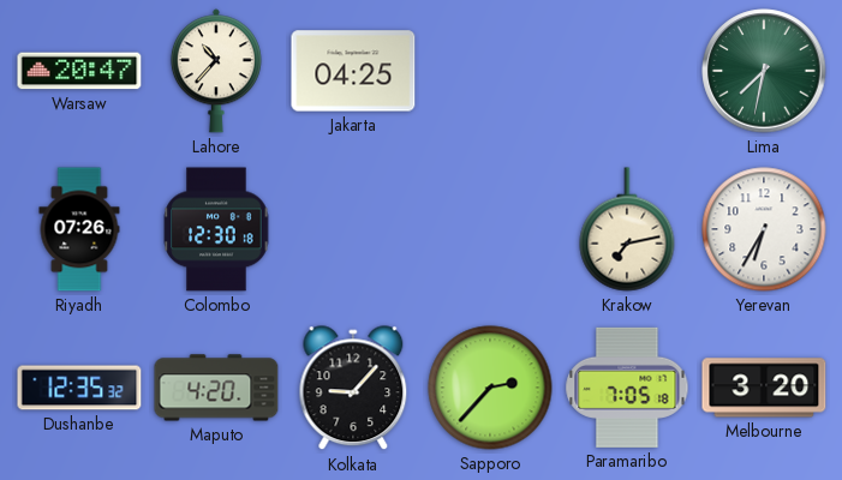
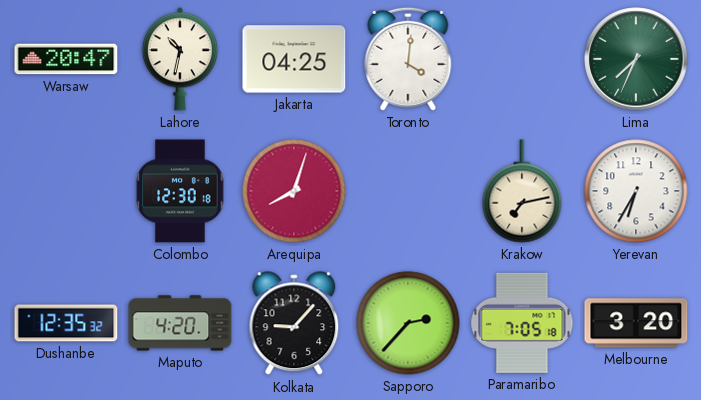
Lahore: 10:37 -> 10:32
Toronto: none -> 4:01
Lima: 7:32 -> 7:34
Riyadh: 07:26 -> none
Arequipa: none -> 8:03
